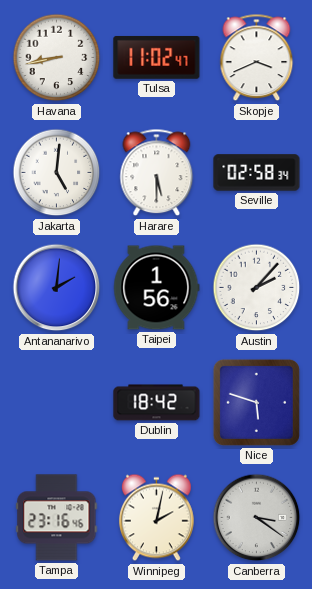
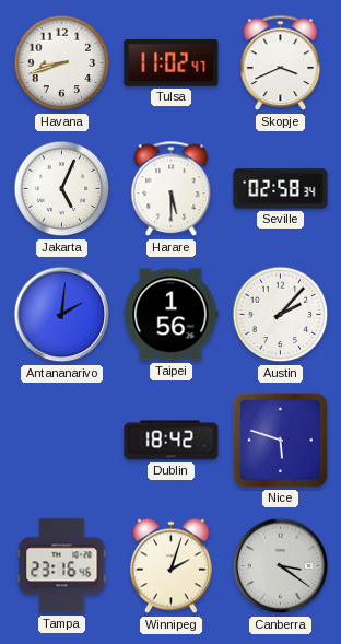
Havana: 8:43 -> 8:42
Jakarta: 5:01 -> 5:04
Winnipeg: 2:02 -> 2:03
